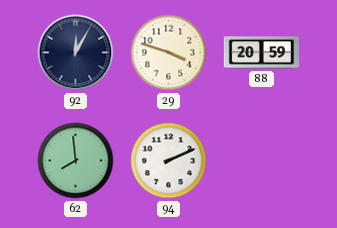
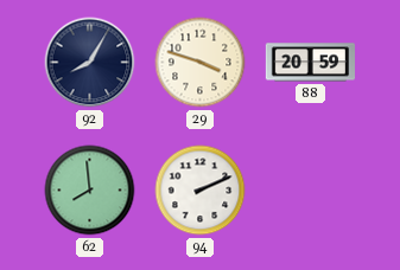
92: 12:05 -> 8:05
